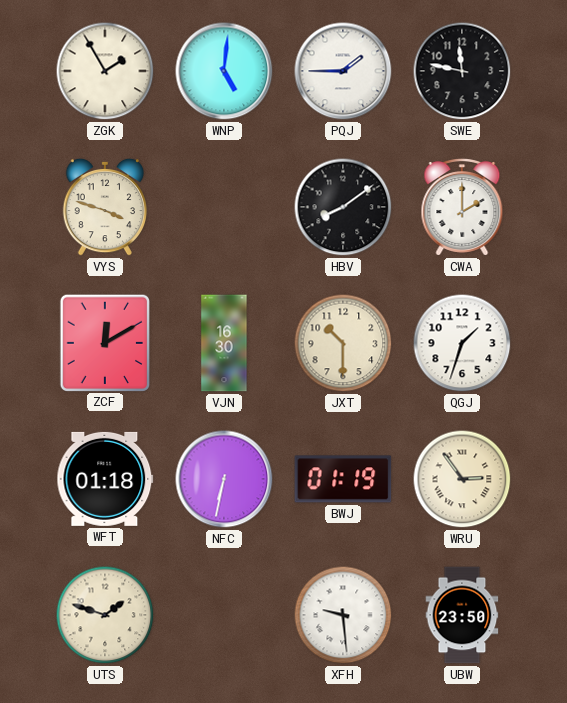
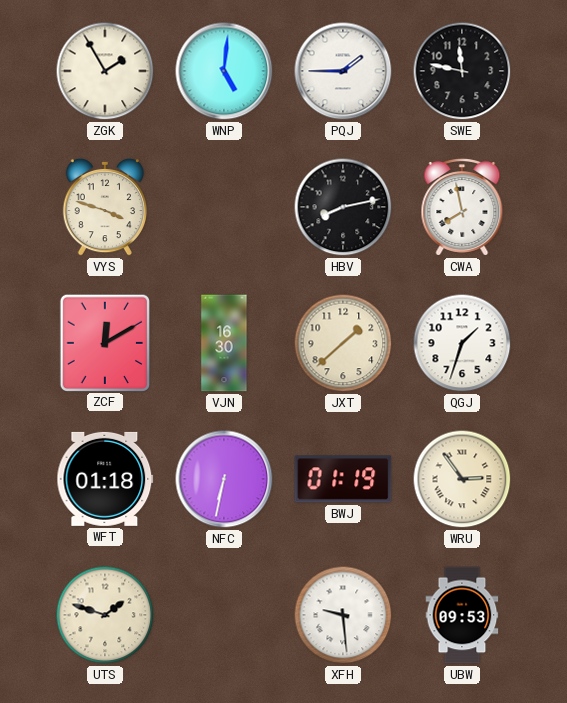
HBV: 8:09 -> 8:13
CWA: 2:00 -> 7:58
JXT: 10:30 -> 1:38
UBW: 23:50 -> 09:53
